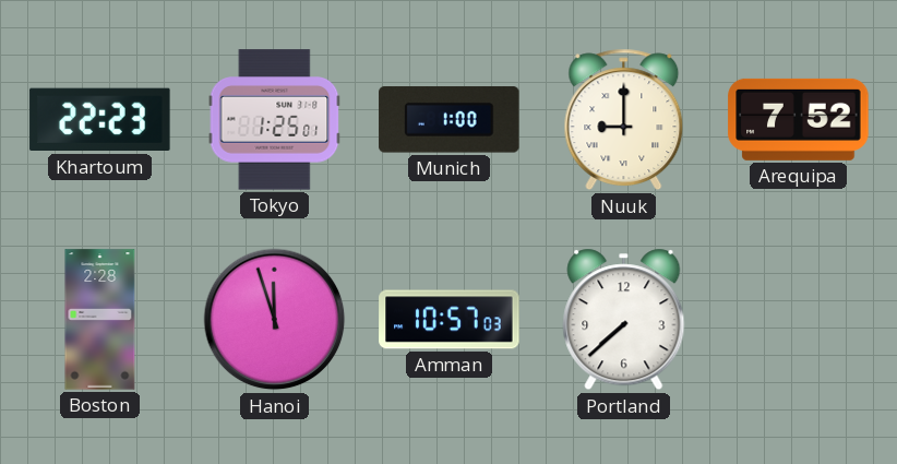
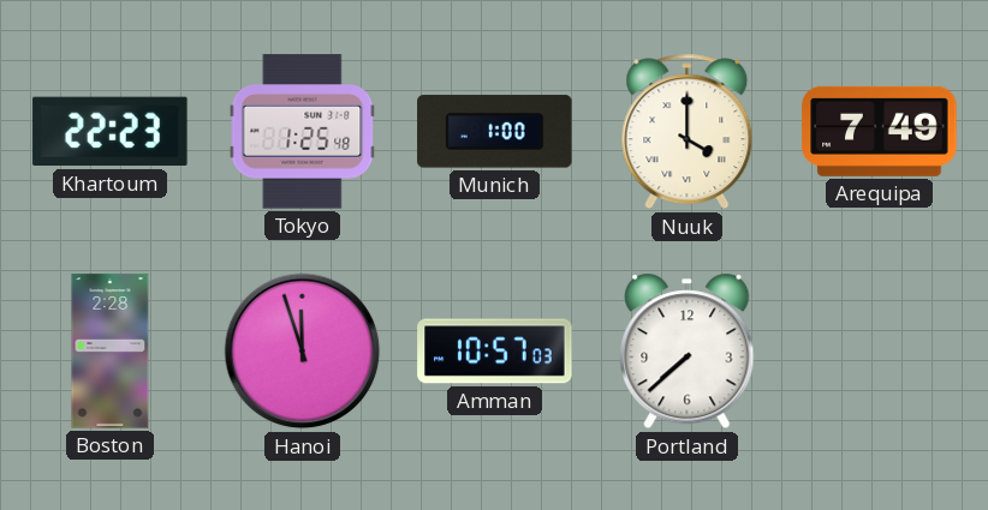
Tokyo: 1:25:01 -> 1:25:48
Nuuk: 9:00 -> 4:00
Arequipa: 7:52 -> 7:49
